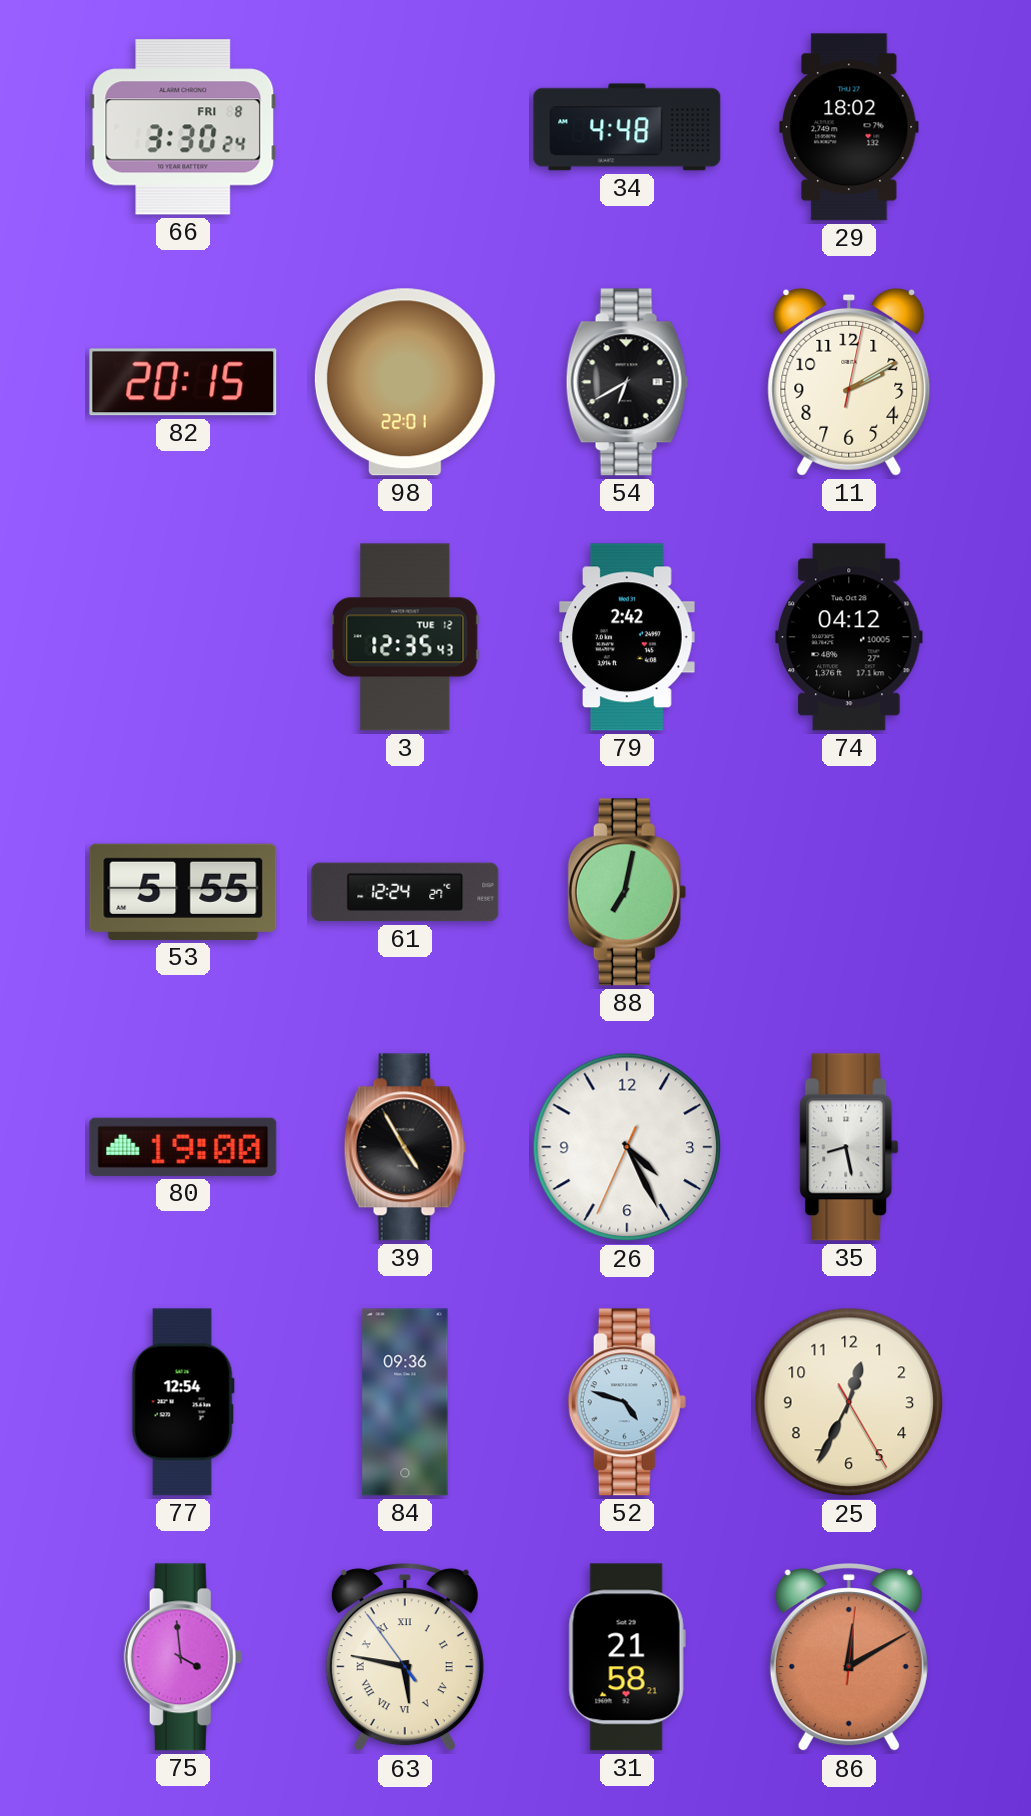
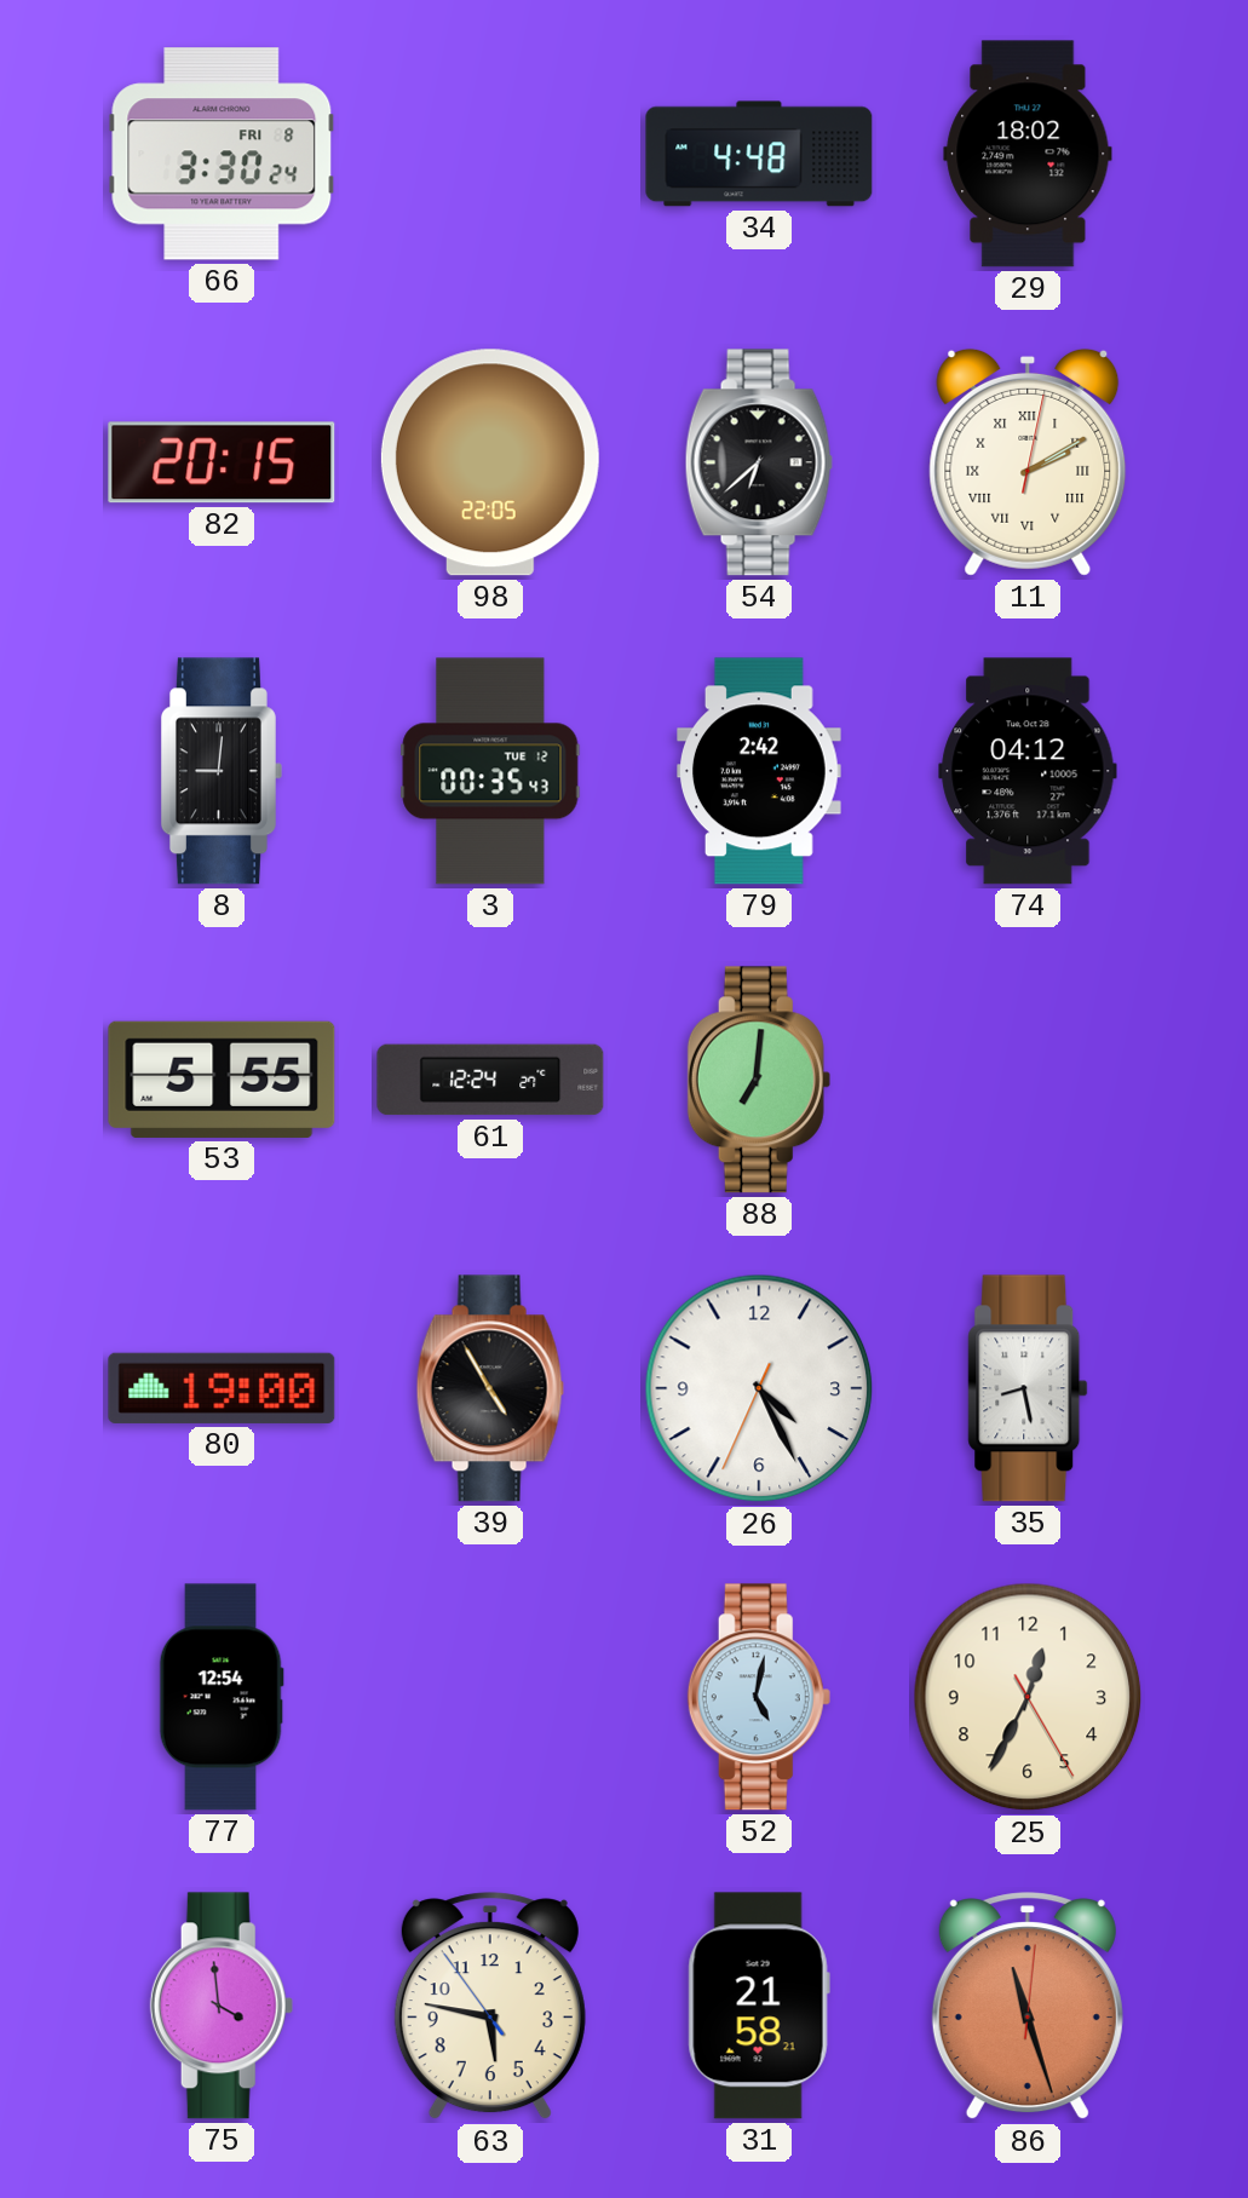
98: 22:01 -> 22:05
54: 6:40 -> 6:38
11 numerals: Arabic -> Roman
8: none -> 9:01
3: 12:35 -> 00:35
88: 7:02 -> 7:01
84: 09:36 -> none
52: 4:48 -> 5:02
63 numerals: Roman -> Arabic
86: 12:10 -> 11:27
